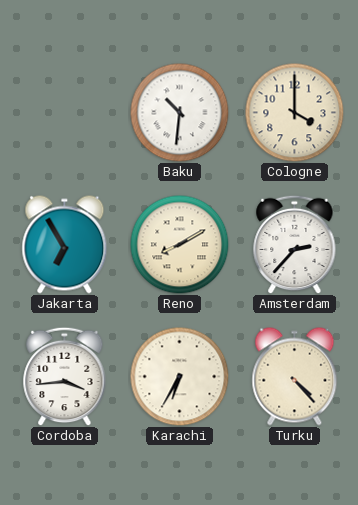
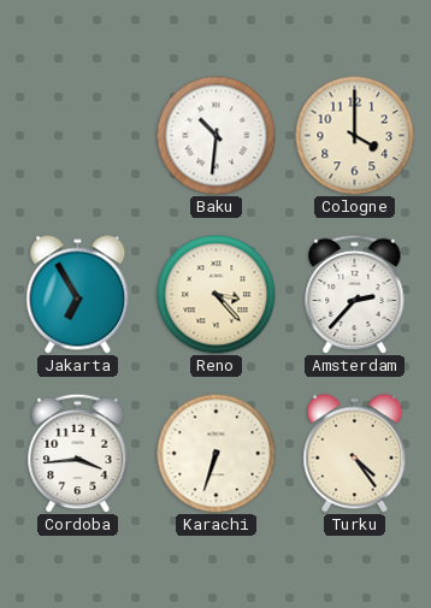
Reno: 8:10 -> 3:23
Karachi: 6:35 -> 6:33
Turku: 4:23 -> 4:24
